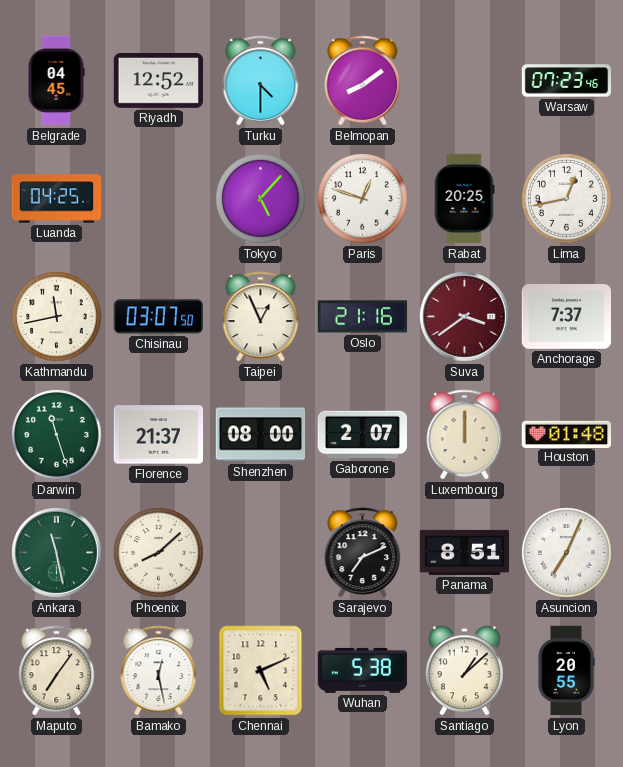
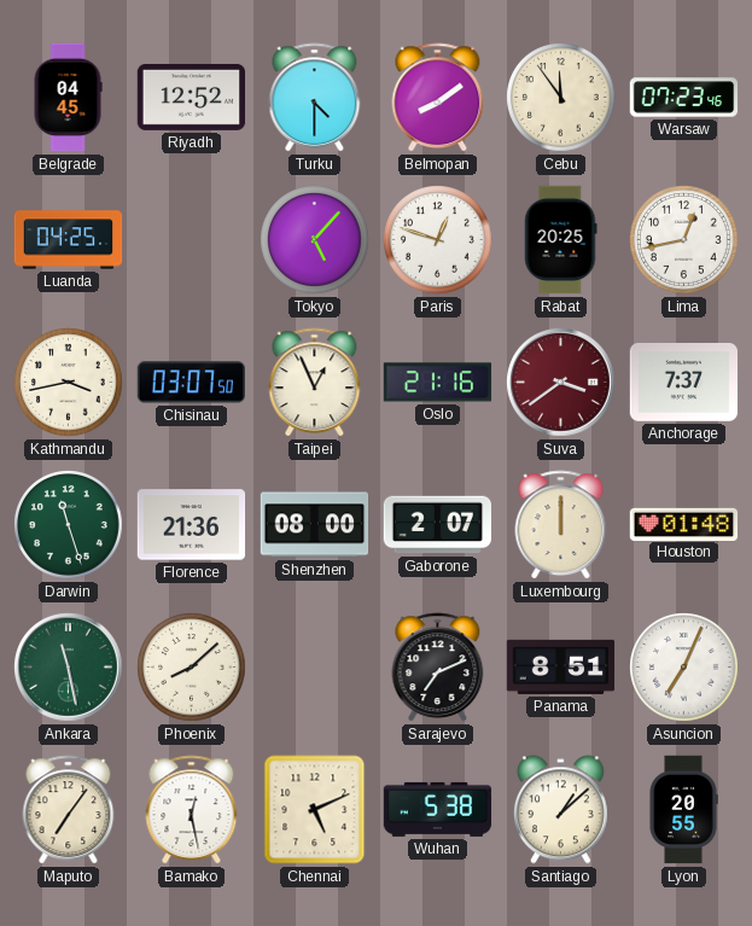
Cebu: none -> 11:54
Kathmandu: 11:43 -> 3:43
Florence: 21:37 -> 21:36
